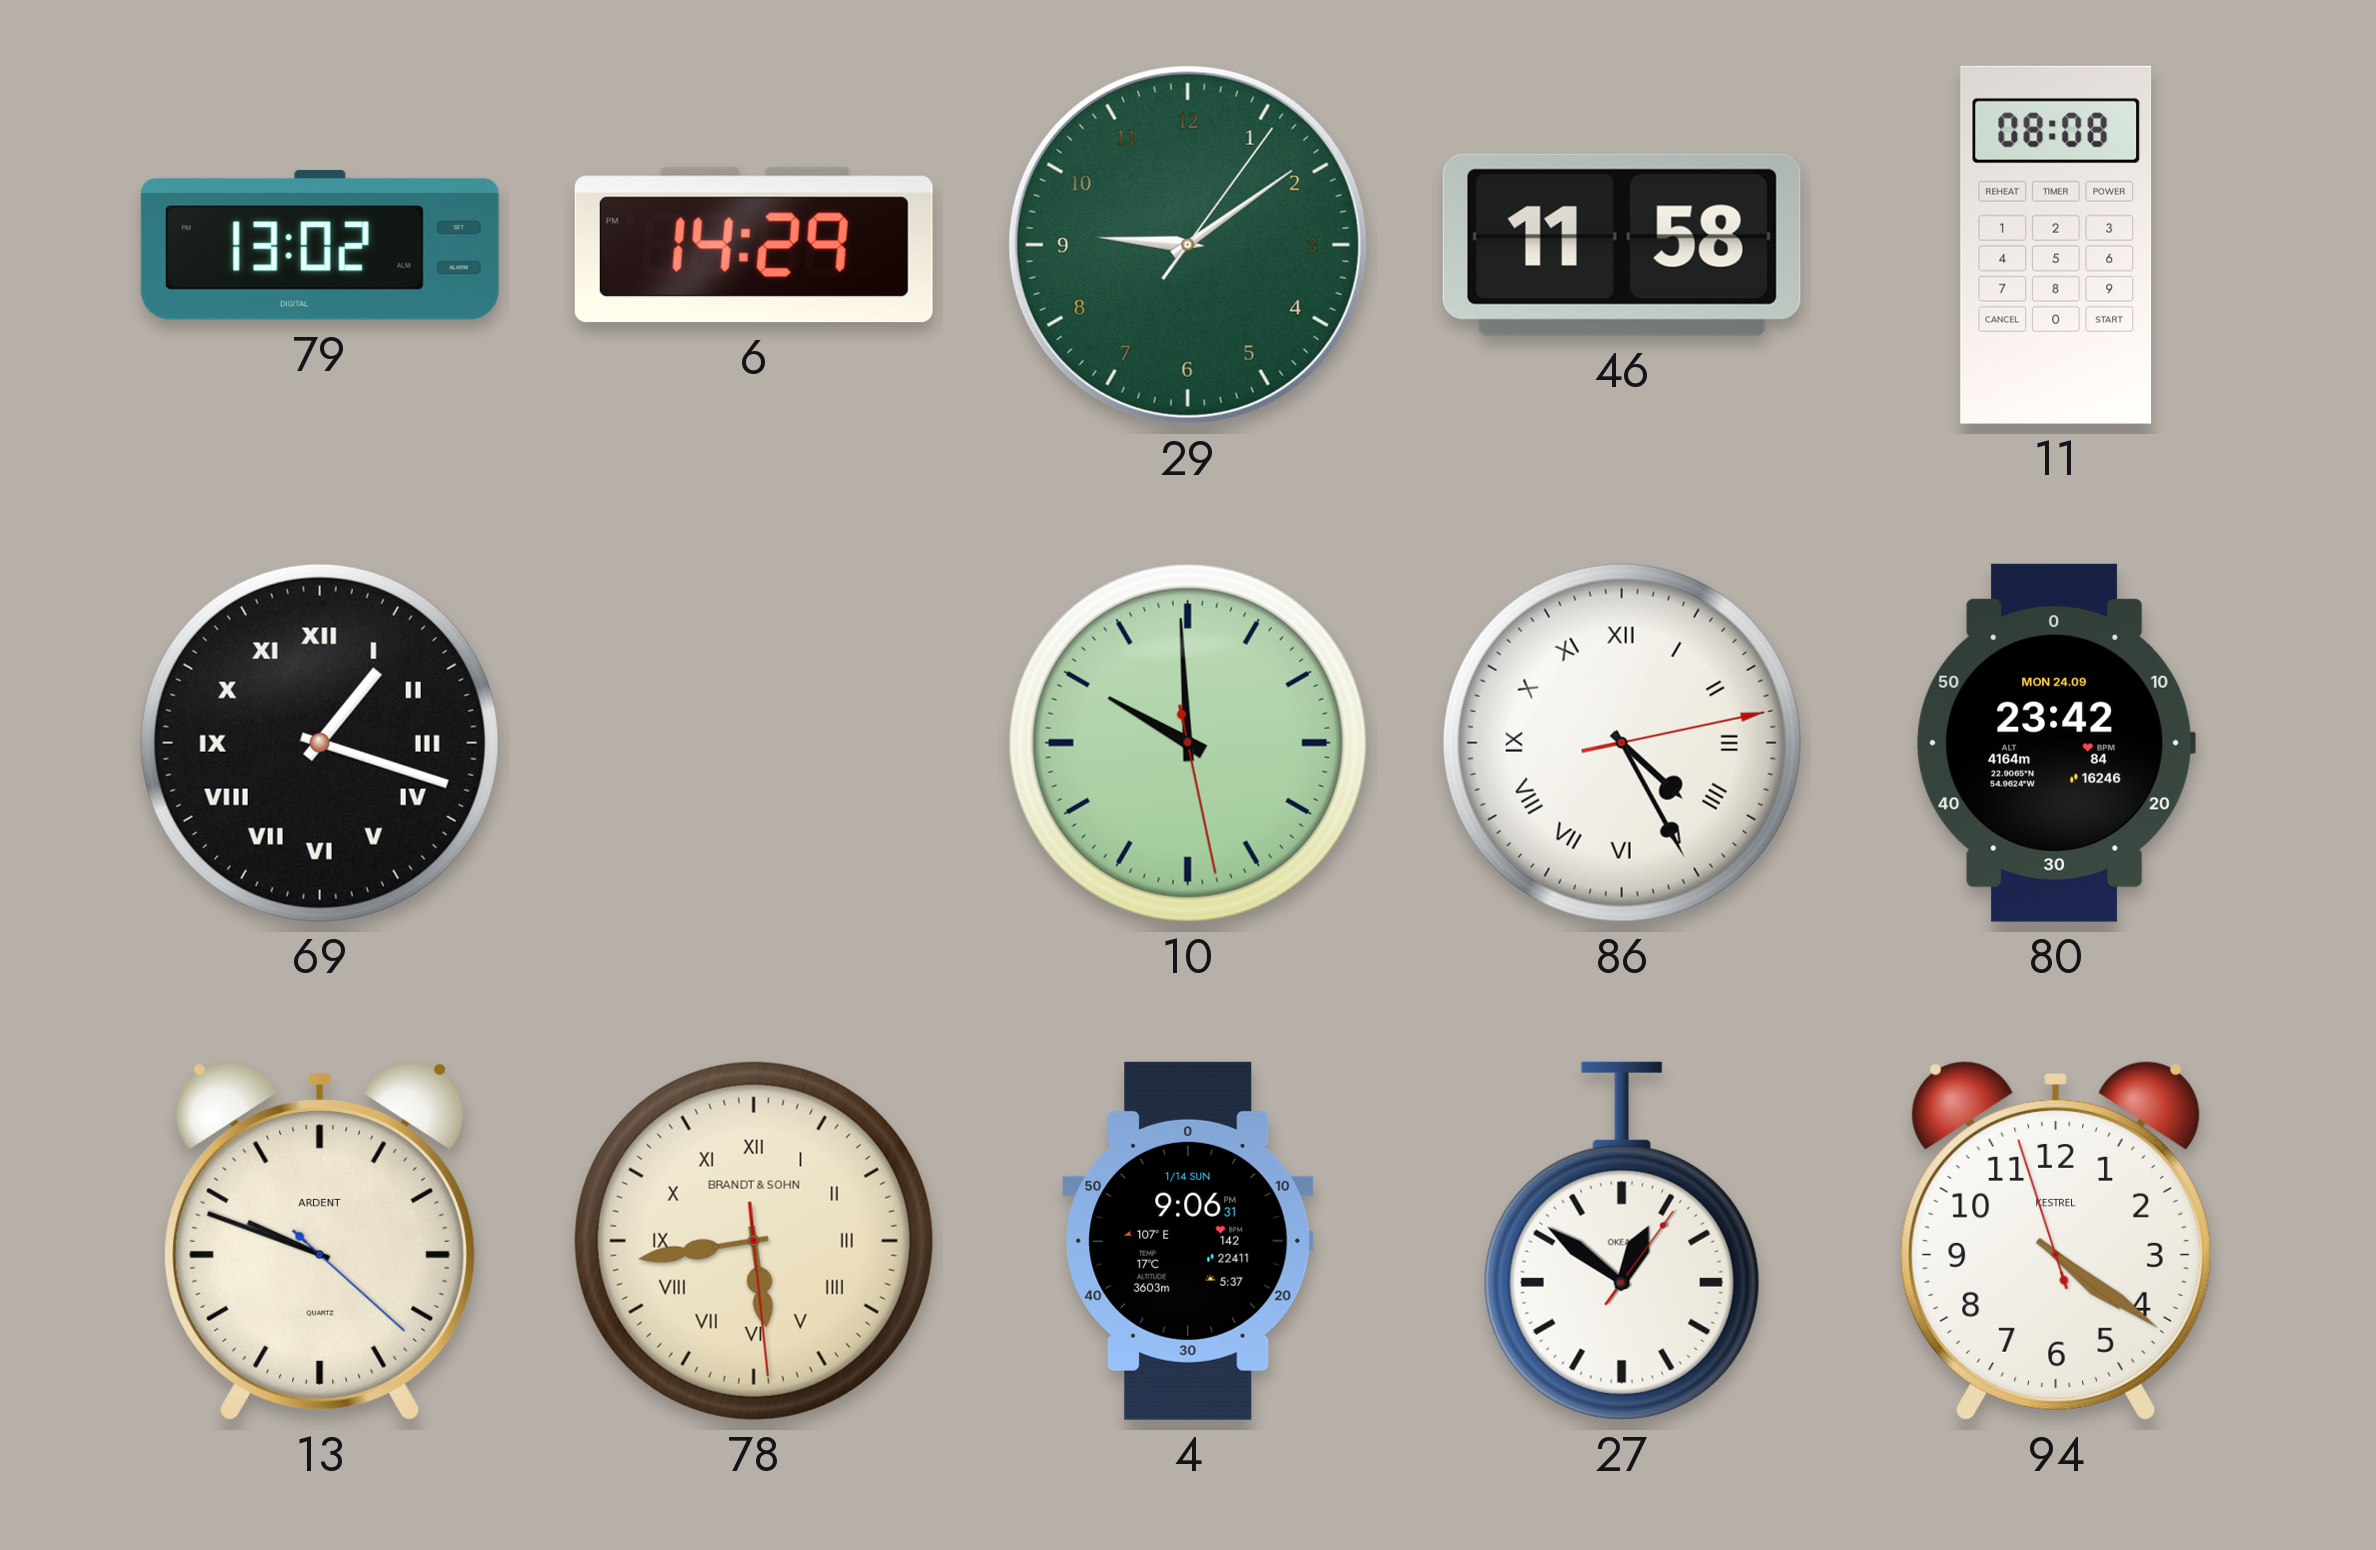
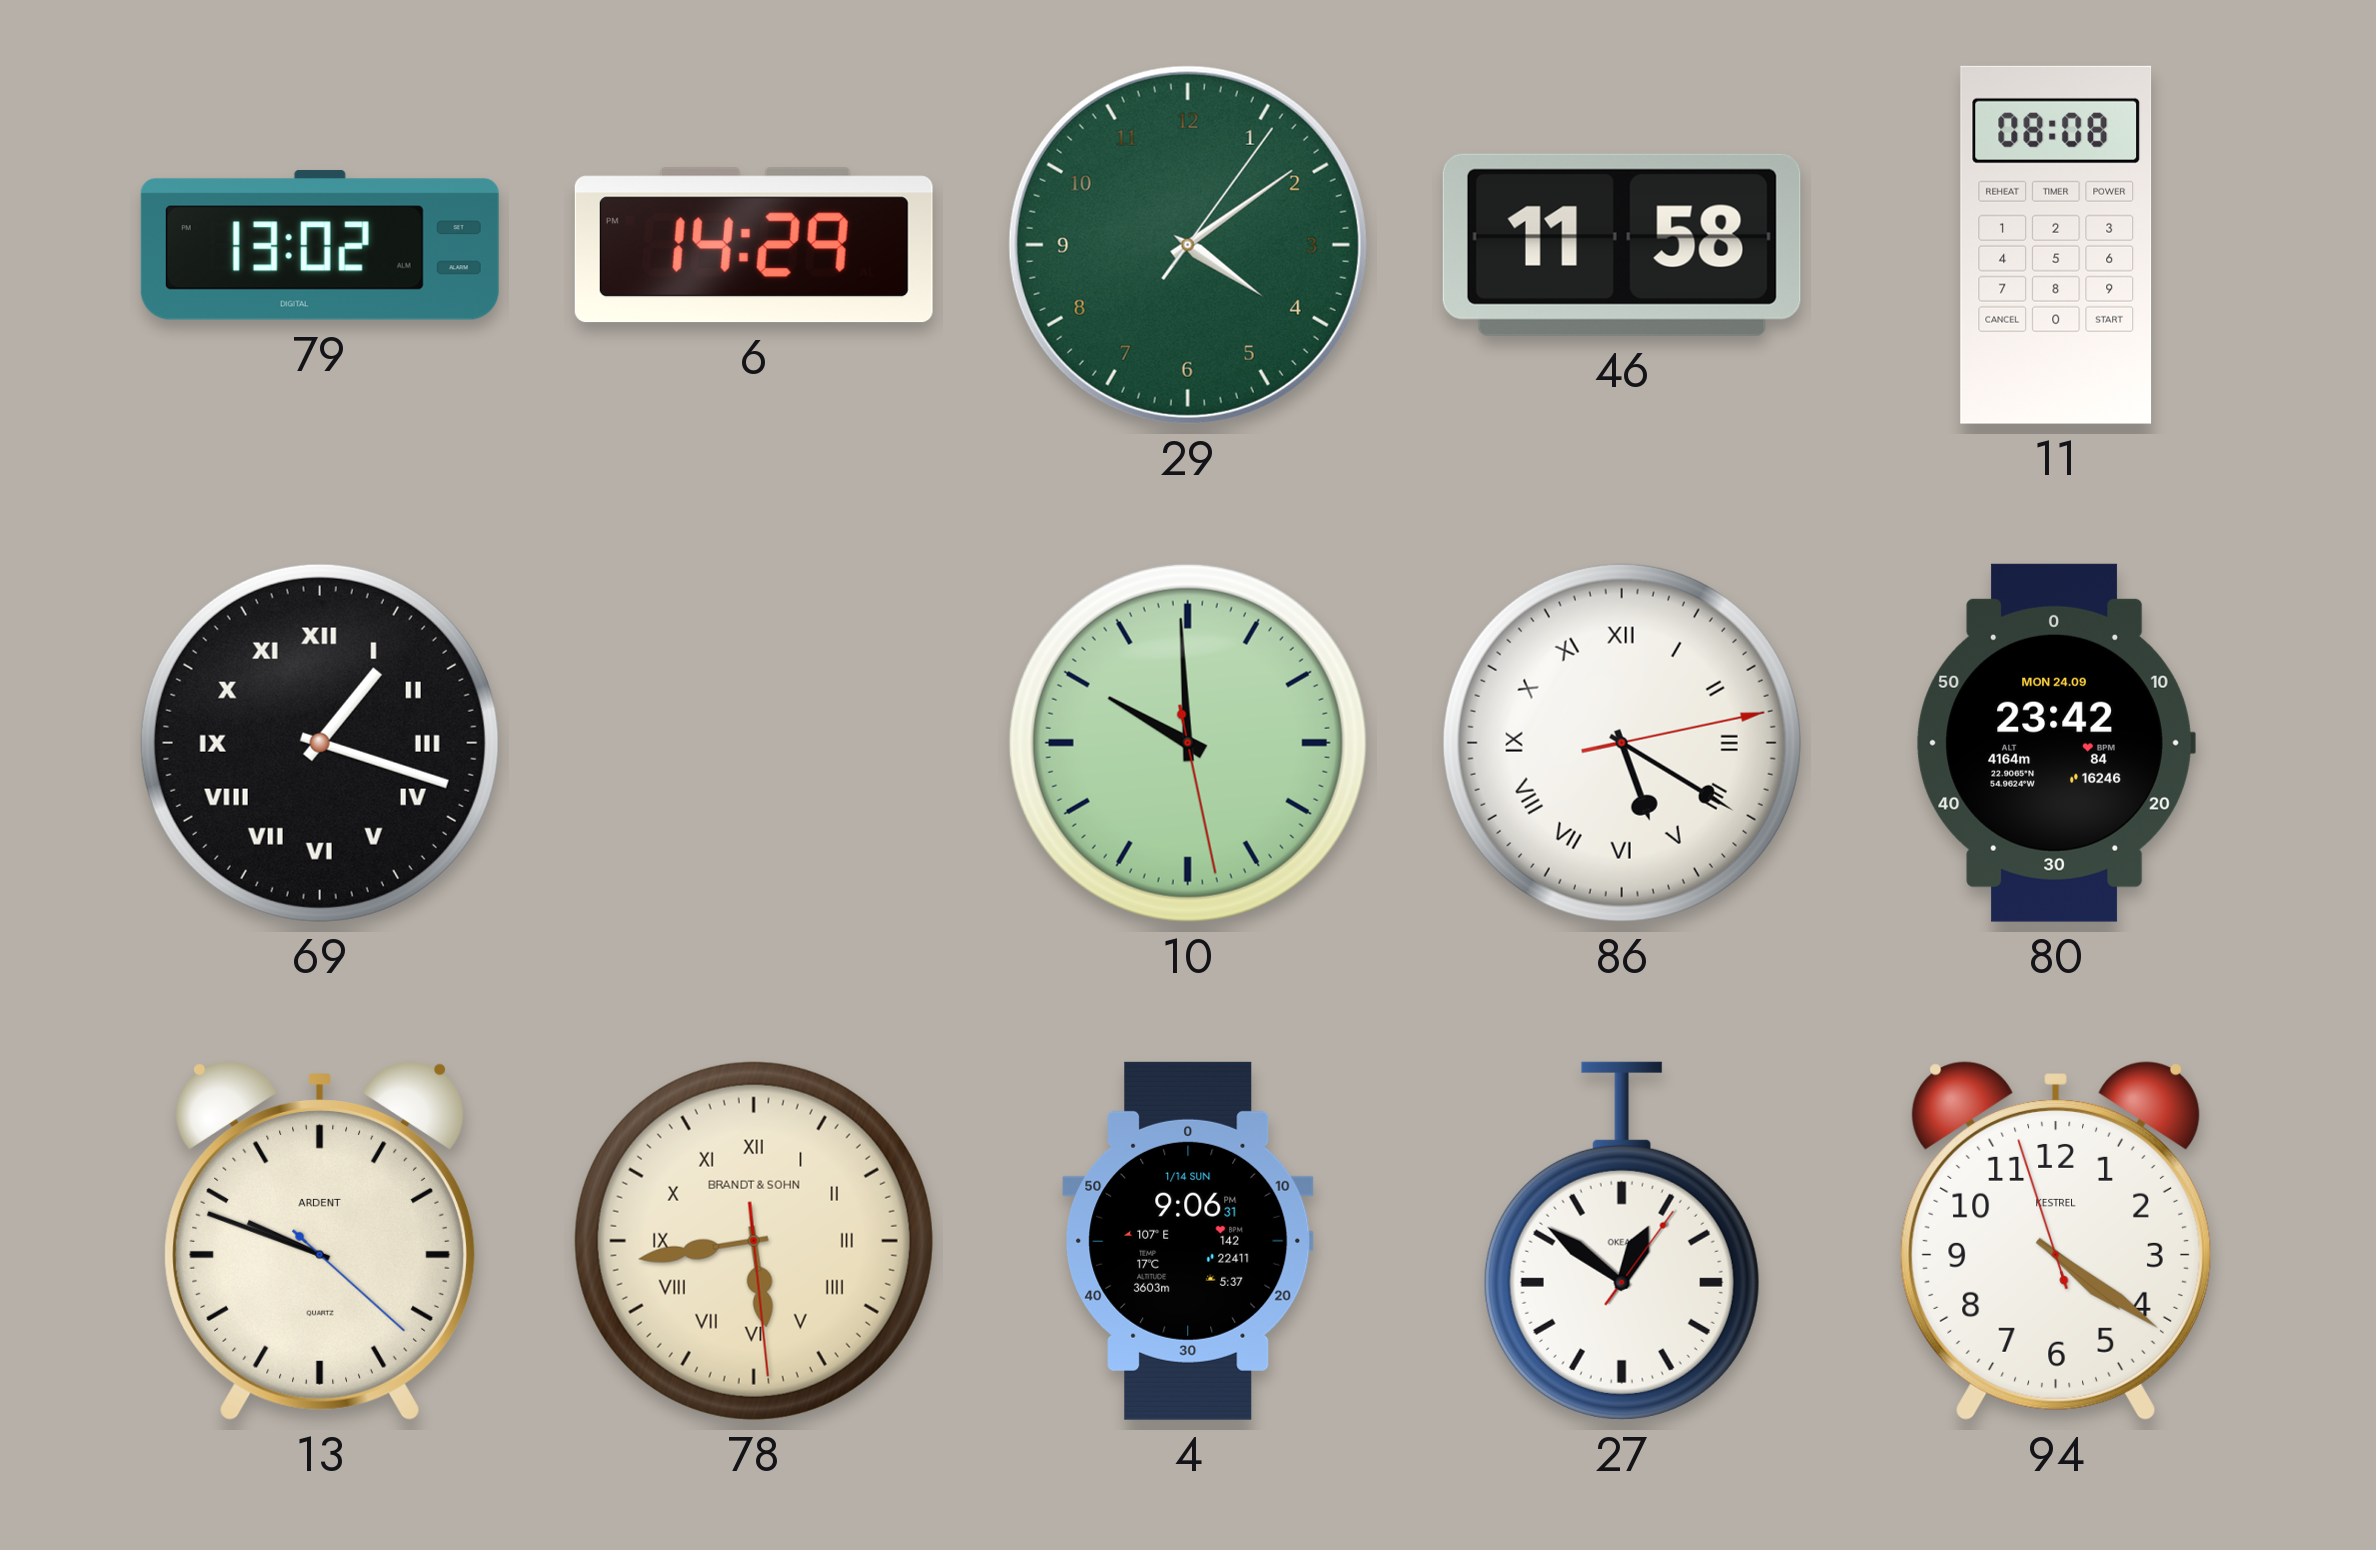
29: 9:09 -> 4:09
86: 4:25 -> 5:20
